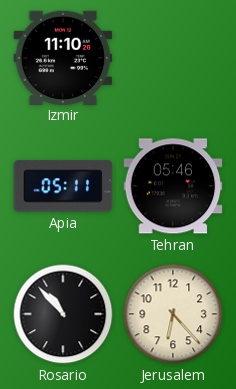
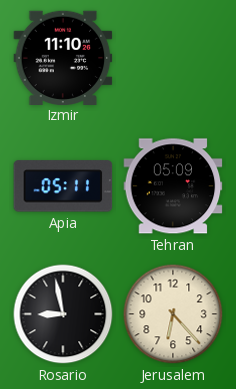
Tehran: 05:46 -> 05:09
Rosario: 10:53 -> 8:58
